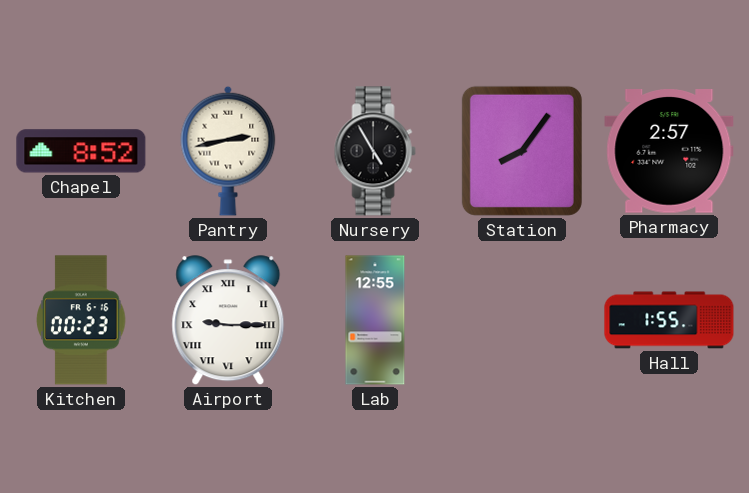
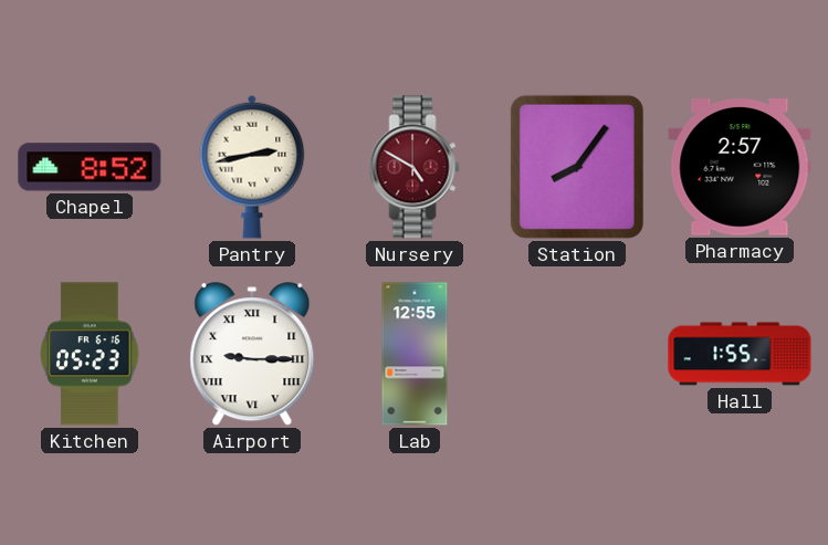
Nursery: 4:55 -> 4:50
Nursery dial: black -> burgundy
Kitchen: 00:23 -> 05:23
